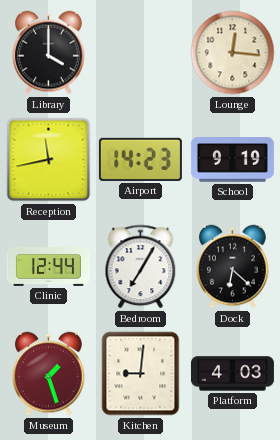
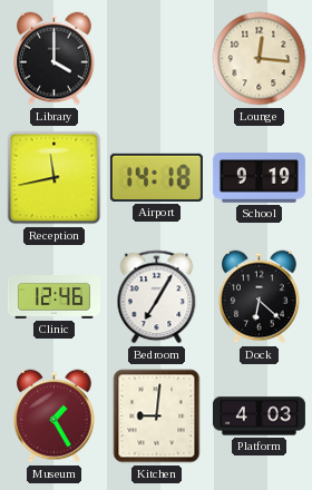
Airport: 14:23 -> 14:18
Clinic: 12:44 -> 12:46
Museum: 1:27 -> 1:25
